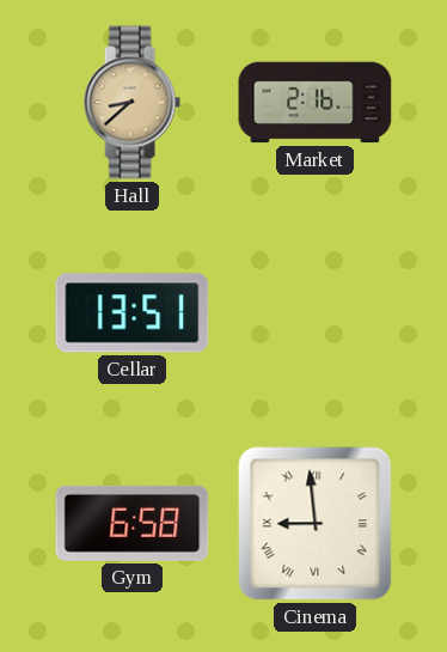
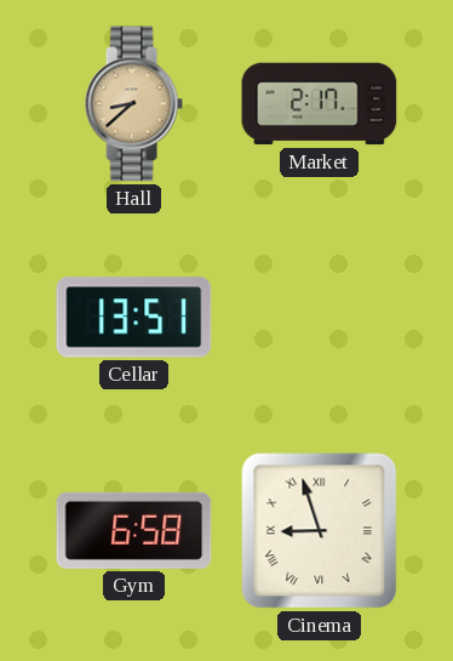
Market: 2:16 -> 2:17
Cinema: 8:59 -> 8:57
